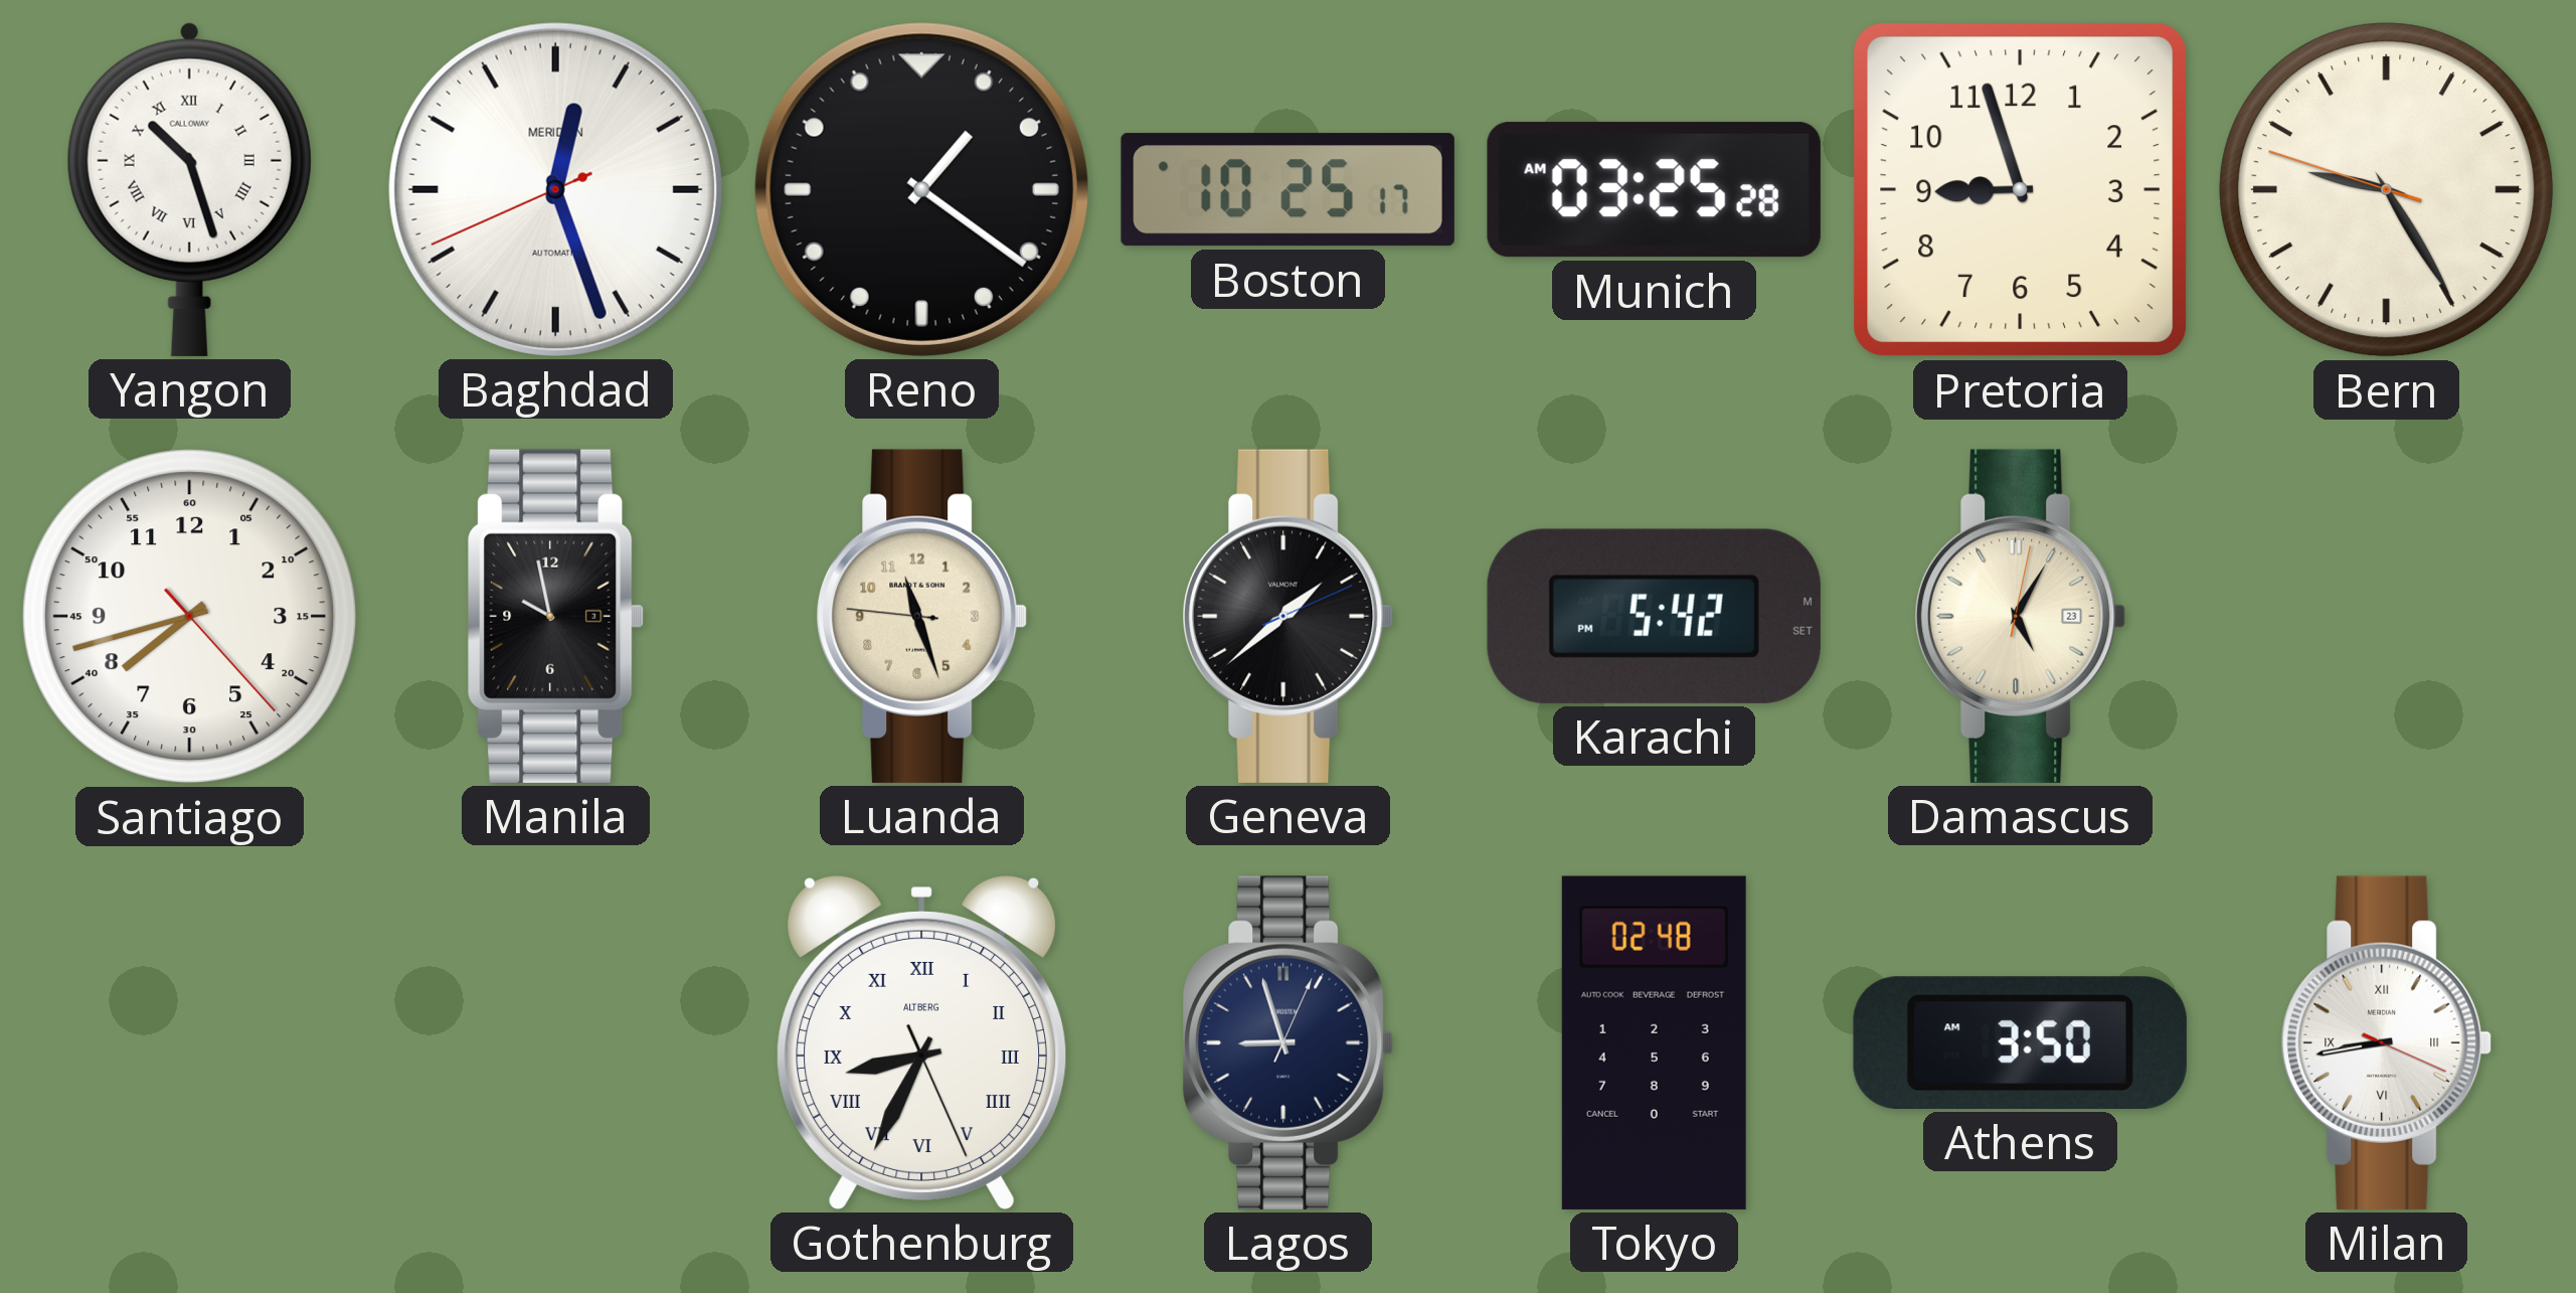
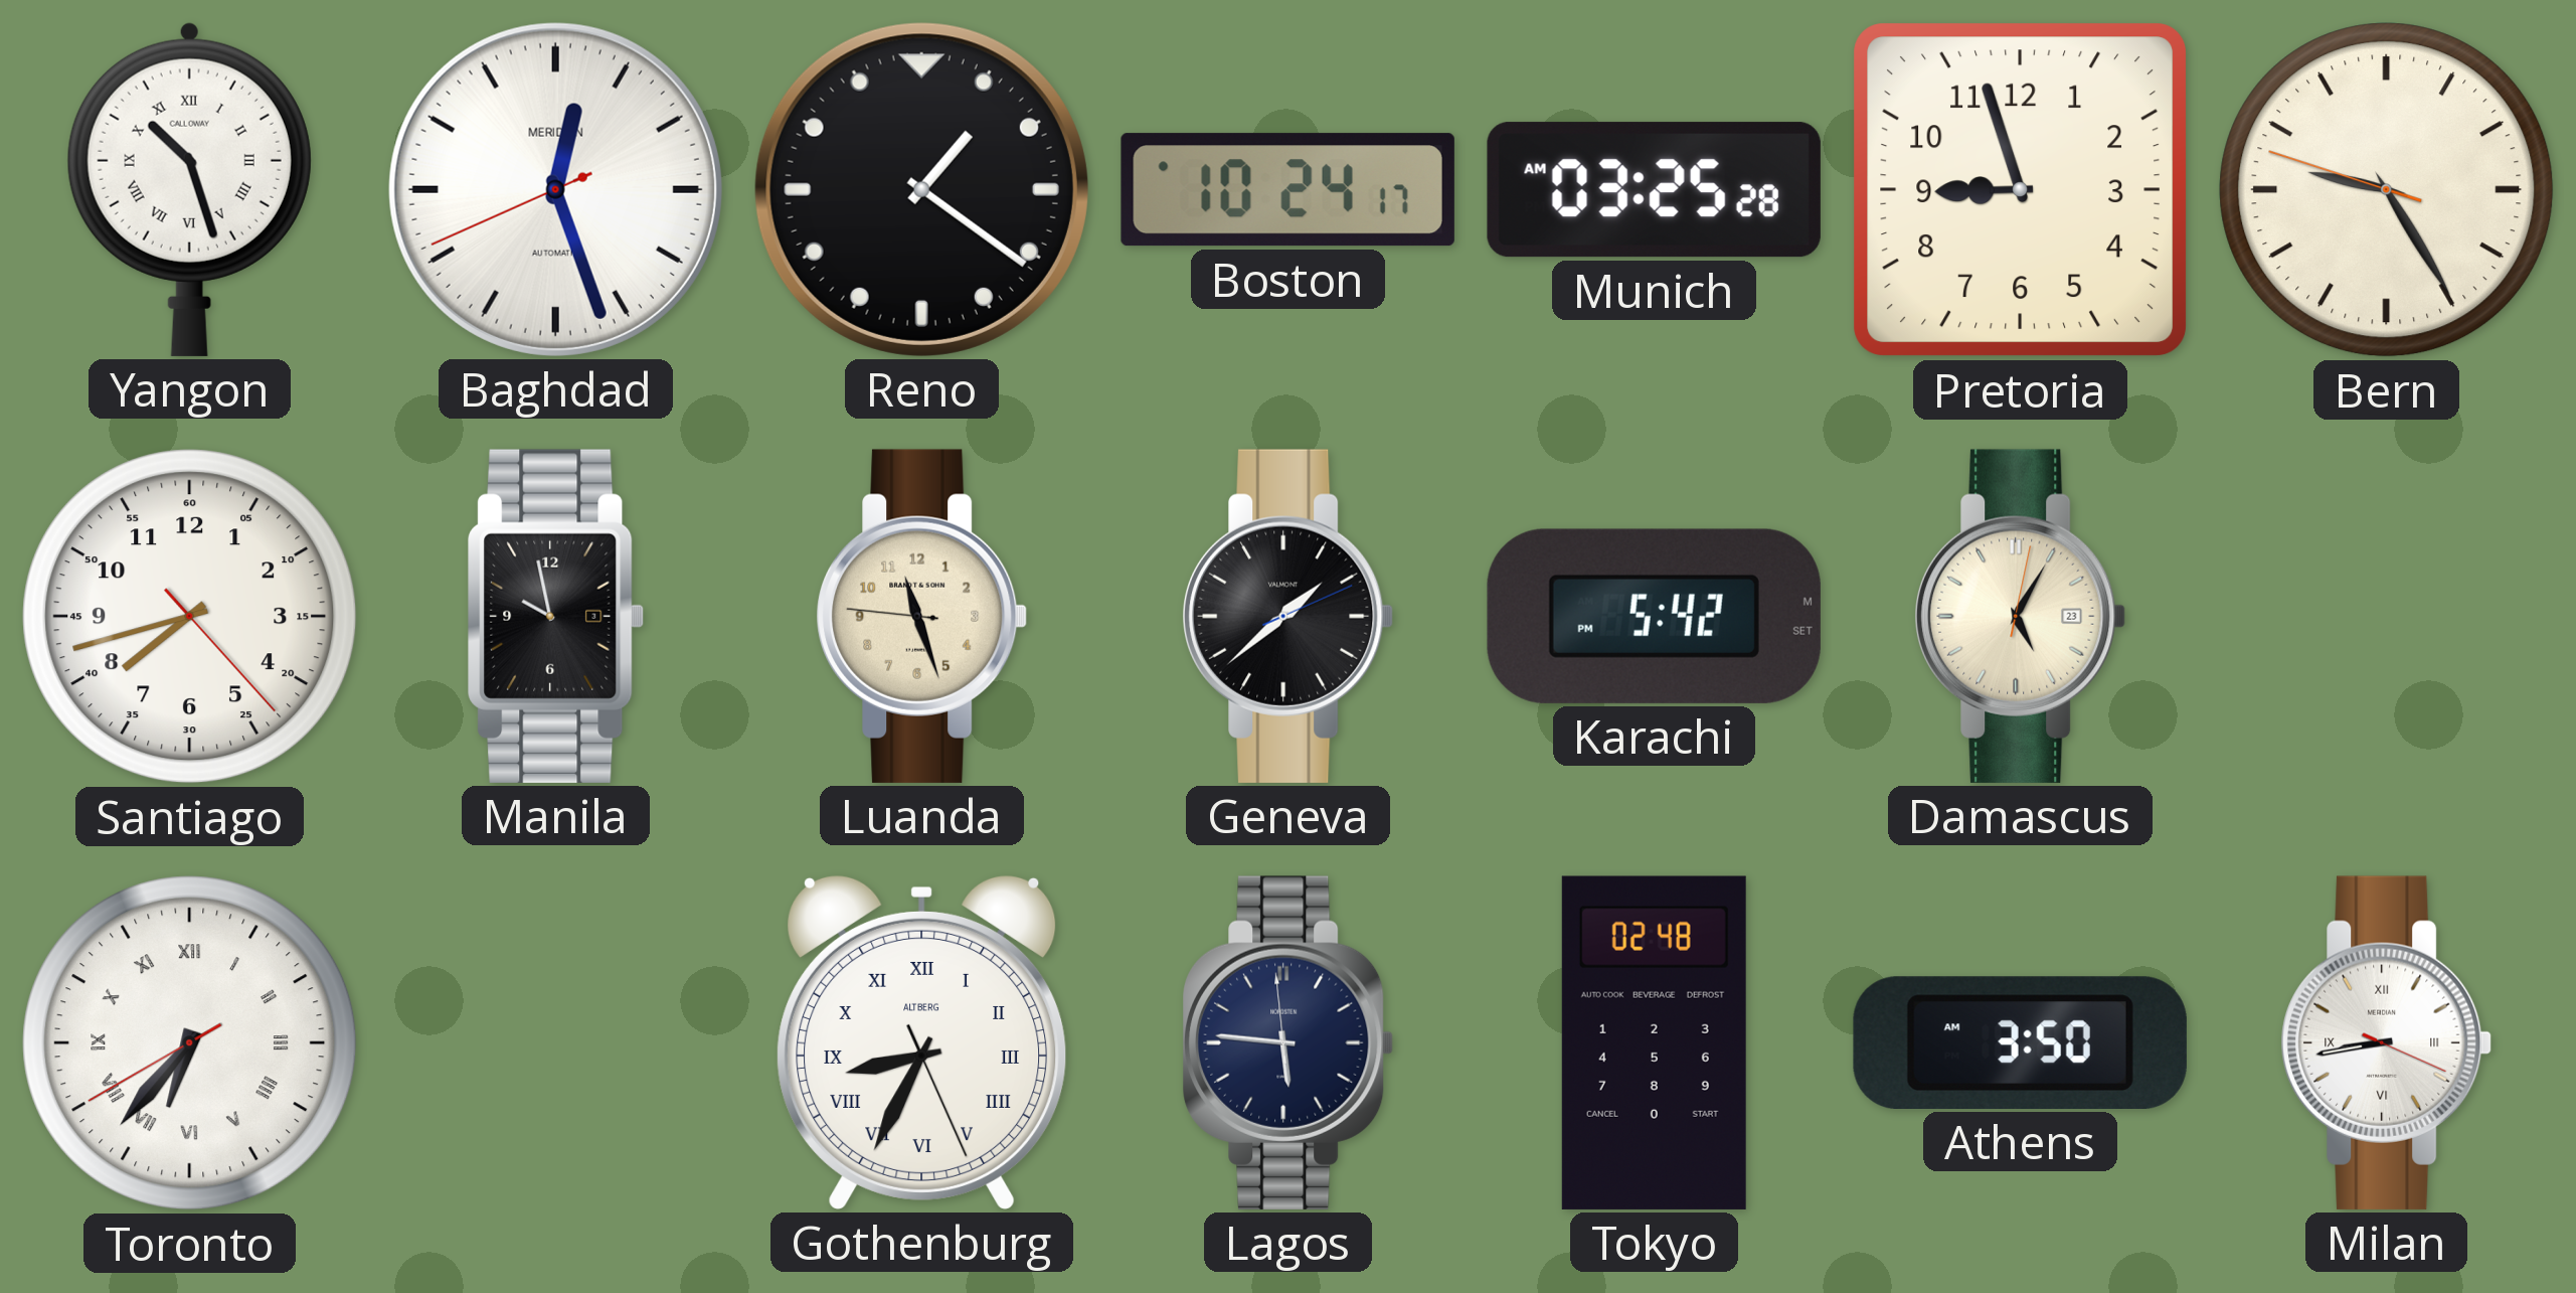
Boston: 10:25 -> 10:24
Toronto: none -> 6:36
Lagos: 8:57 -> 5:45
